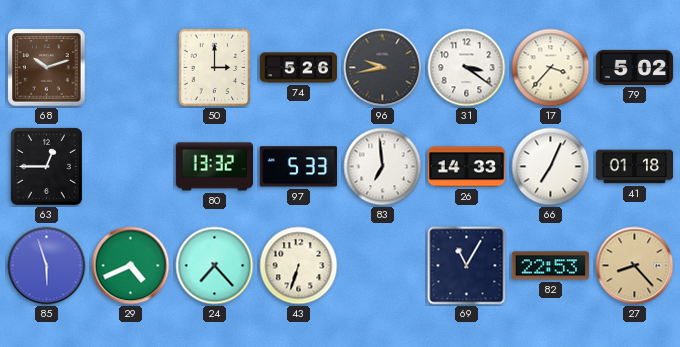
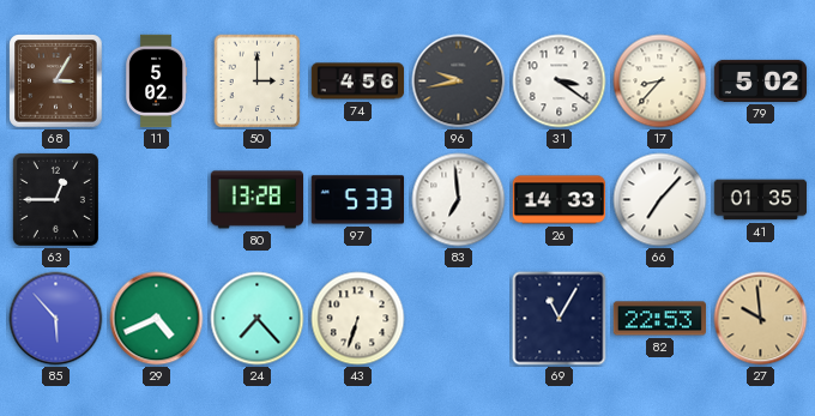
68: 10:12 -> 3:05
11: none -> 5:02
74: 5:26 -> 4:56
17: 3:37 -> 8:37
80: 13:32 -> 13:28
66: 7:04 -> 7:07
41: 01:18 -> 01:35
85: 5:57 -> 5:53
27: 8:23 -> 9:59
